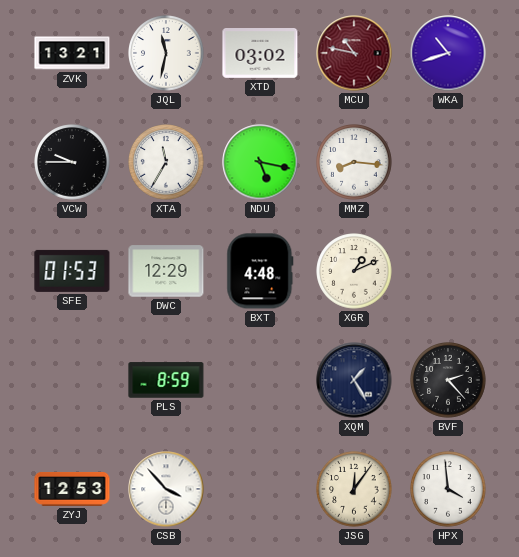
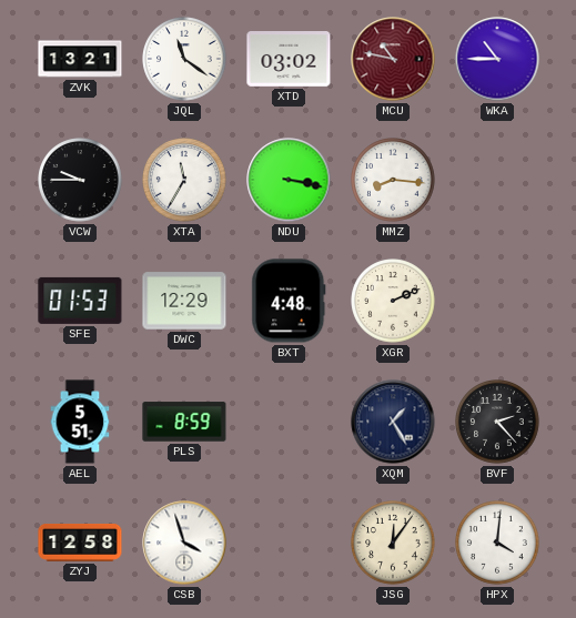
JQL: 11:32 -> 11:21
WKA: 10:42 -> 10:45
NDU: 5:17 -> 3:17
XGR: 1:11 -> 2:11
AEL: none -> 5:51
ZYJ: 12:53 -> 12:58
CSB: 3:53 -> 3:57
HPX: 3:59 -> 4:01
